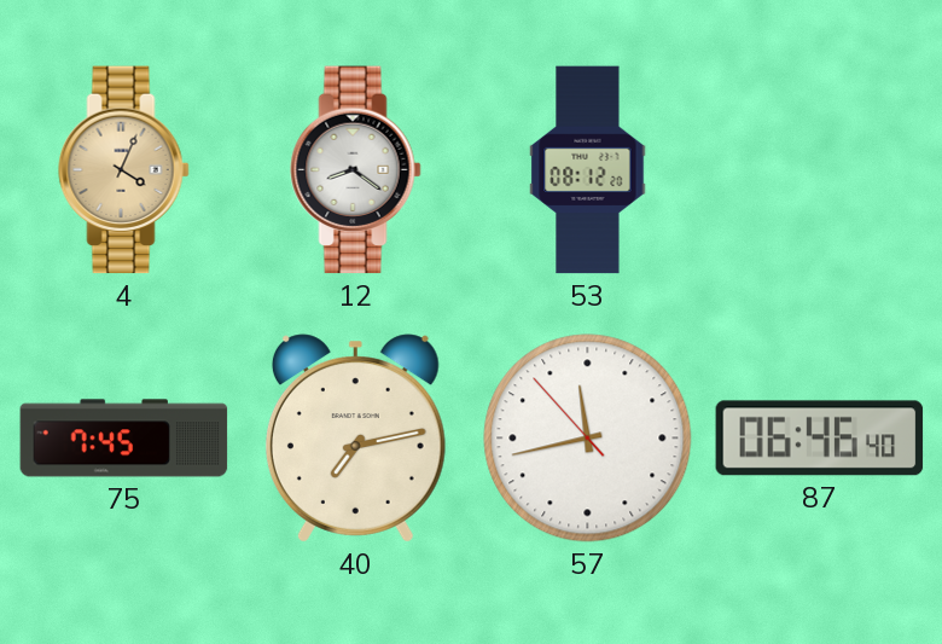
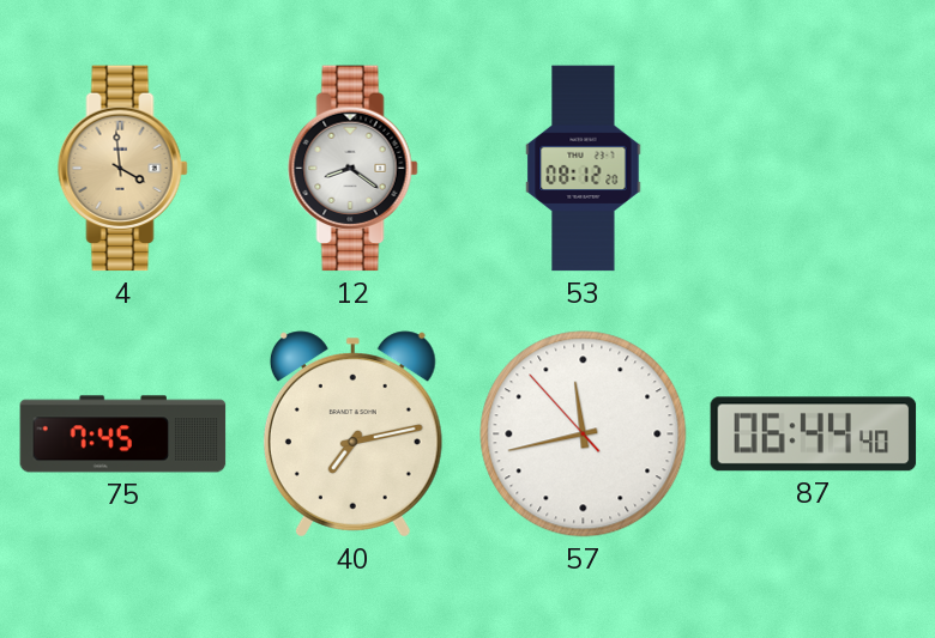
4: 4:04 -> 3:59
87: 06:46 -> 06:44
